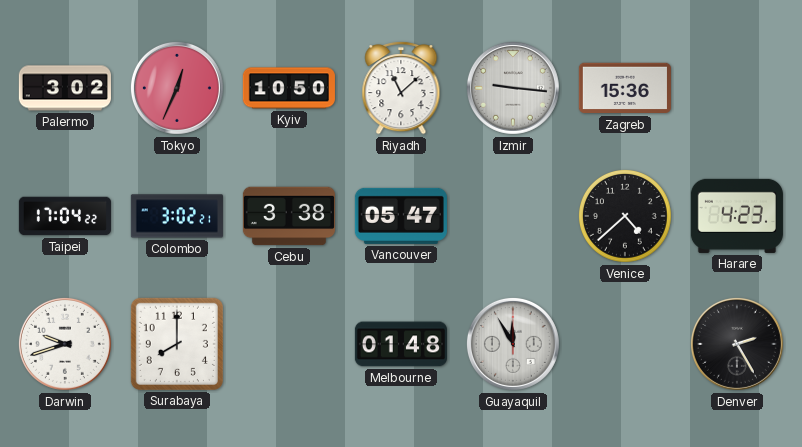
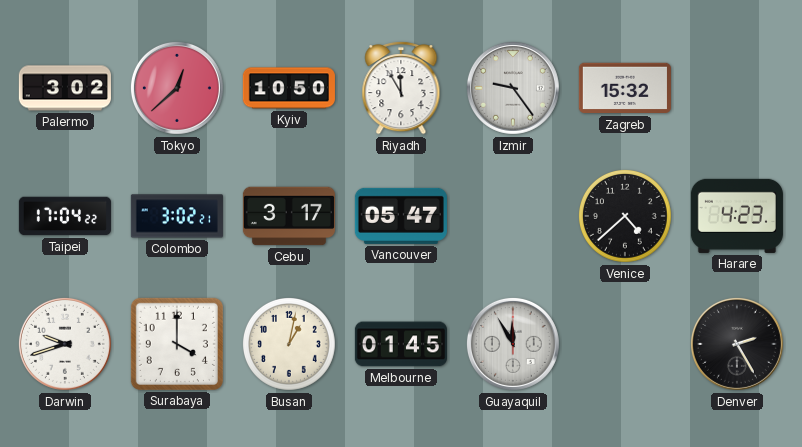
Tokyo: 12:34 -> 12:38
Riyadh: 11:08 -> 11:55
Izmir: 9:16 -> 9:24
Zagreb: 15:36 -> 15:32
Cebu: 3:38 -> 3:17
Surabaya: 8:00 -> 4:00
Busan: none -> 1:02
Melbourne: 01:48 -> 01:45
